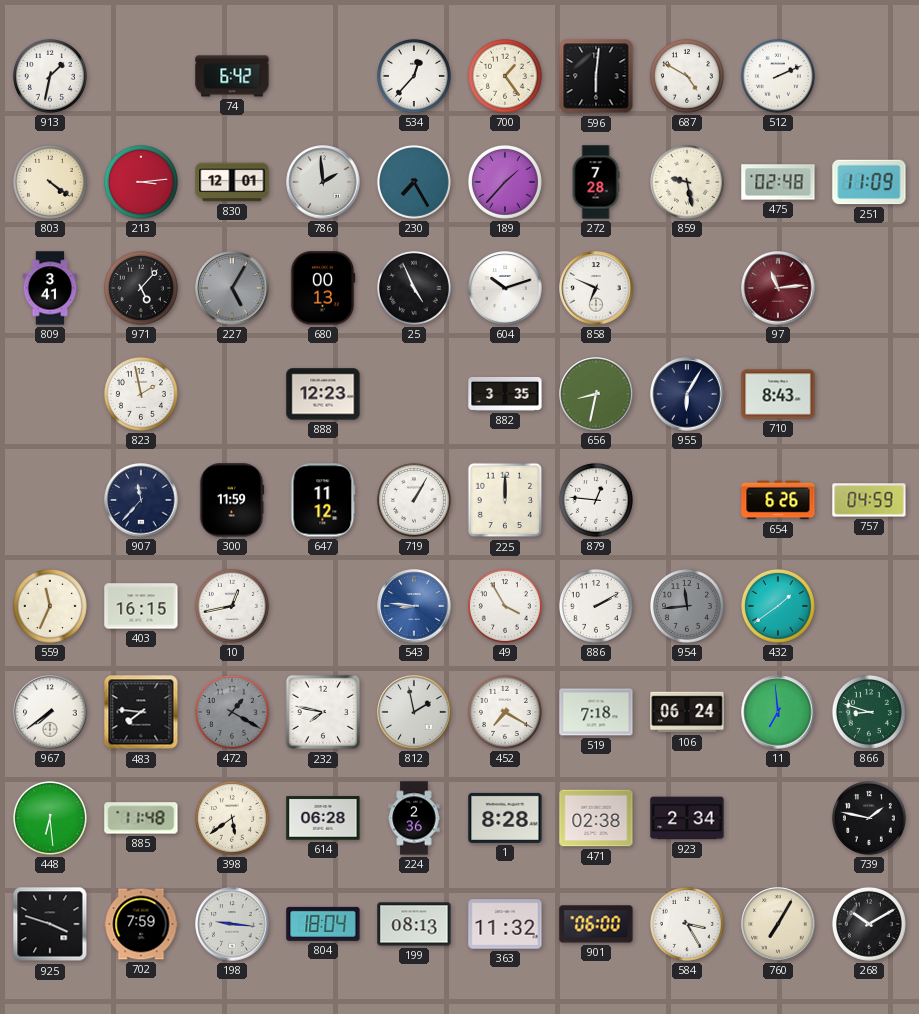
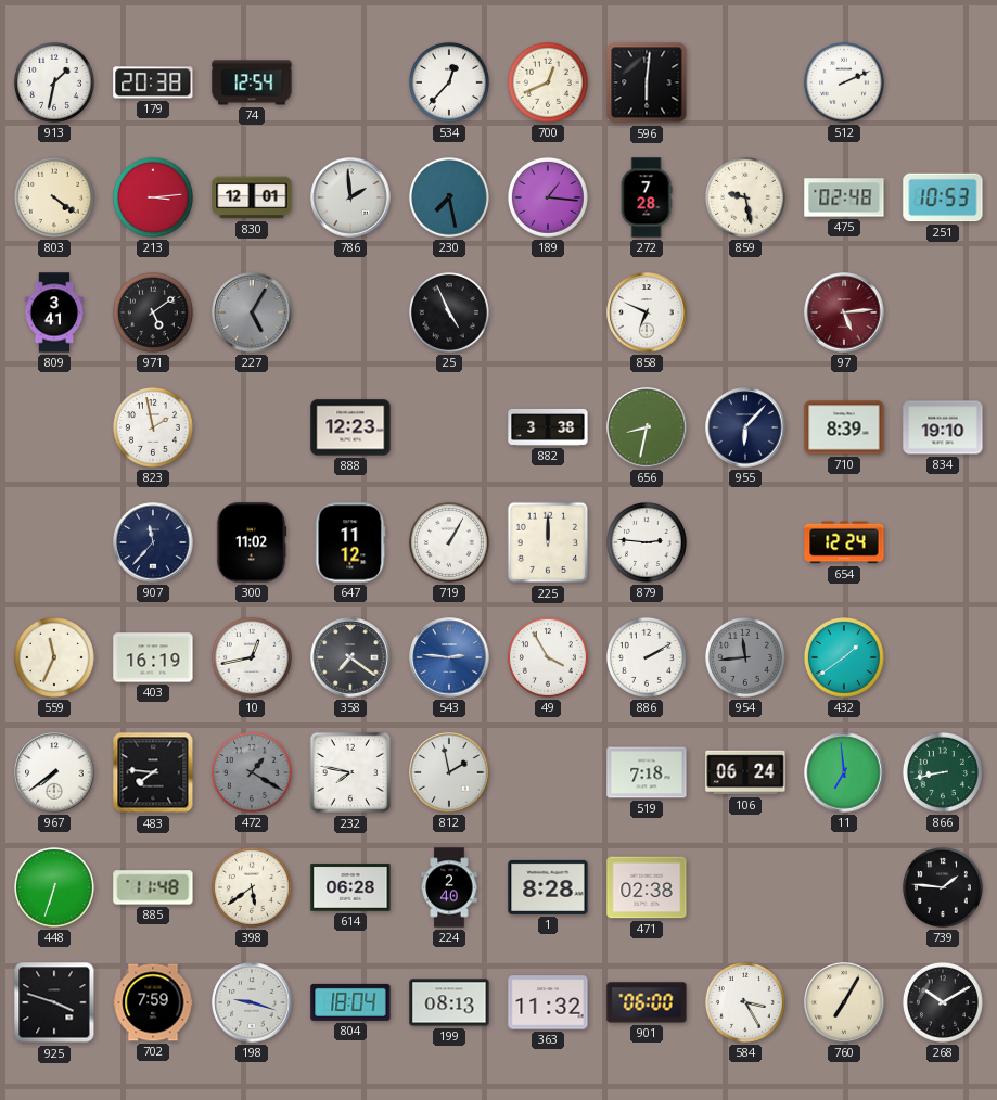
179: none -> 20:38
74: 6:42 -> 12:54
700: 1:24 -> 12:41
687: 4:50 -> none
230: 7:25 -> 7:28
189: 1:37 -> 1:16
251: 11:09 -> 10:53
971: 5:07 -> 5:09
680: 00:13 -> none
604: 10:12 -> none
97: 11:14 -> 5:14
882: 3:35 -> 3:38
955: 6:05 -> 6:07
710: 8:43 -> 8:39
834: none -> 19:10
300: 11:59 -> 11:02
879: 12:46 -> 2:46
654: 6:26 -> 12:24
757: 04:59 -> none
403: 16:15 -> 16:19
358: none -> 7:21
543: 8:46 -> 2:46
452: 7:20 -> none
866: 8:48 -> 8:43
448: 6:29 -> 6:33
224: 2:36 -> 2:40
923: 2:34 -> none
739: 1:47 -> 1:46
198: 9:16 -> 9:18
